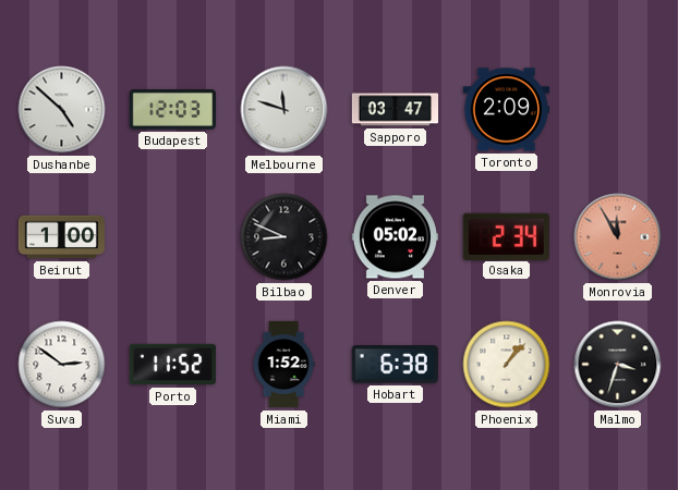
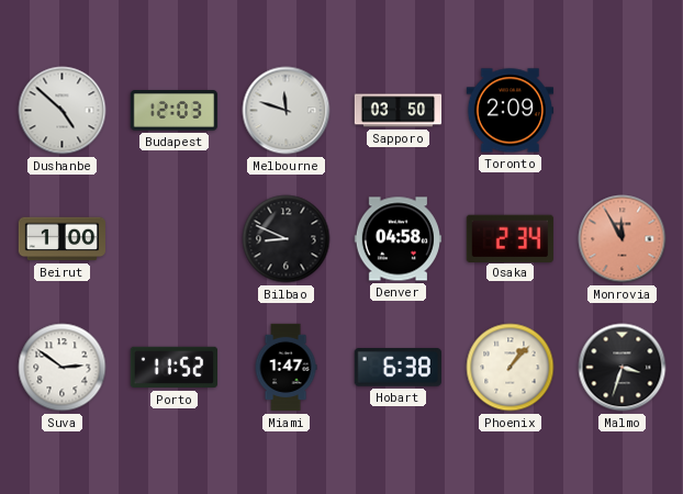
Sapporo: 03:47 -> 03:50
Denver: 05:02 -> 04:58
Miami: 1:52 -> 1:47
